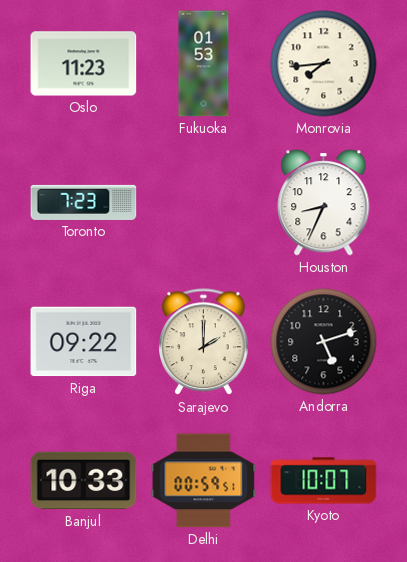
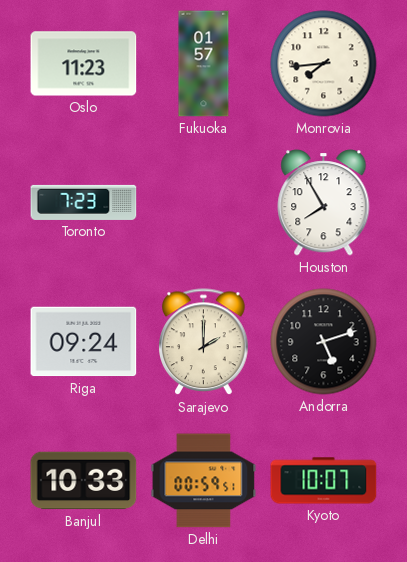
Fukuoka: 01:53 -> 01:57
Houston: 8:34 -> 7:55
Riga: 09:22 -> 09:24
